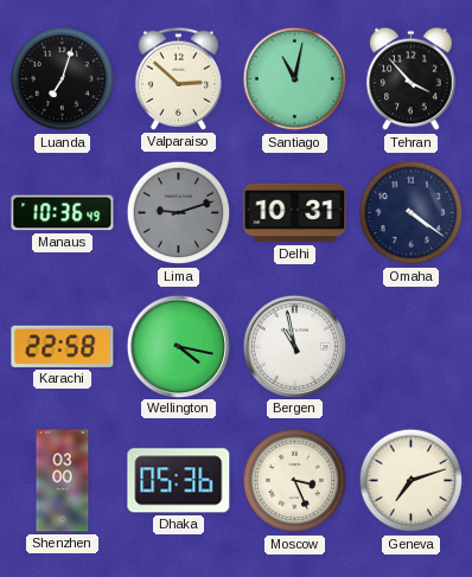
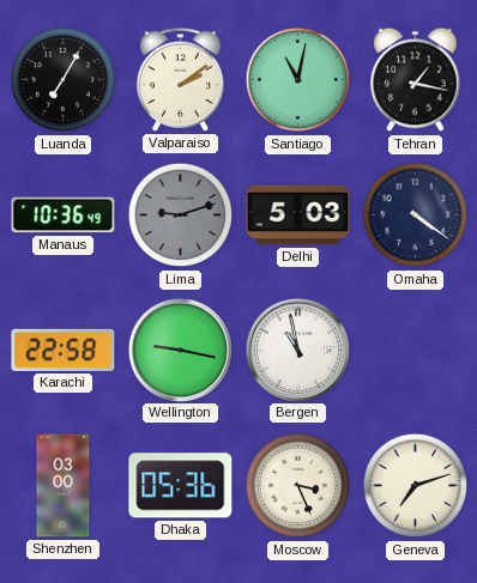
Luanda: 7:03 -> 7:05
Valparaiso: 2:52 -> 2:09
Tehran: 3:53 -> 1:17
Delhi: 10:31 -> 5:03
Wellington: 4:17 -> 9:17
